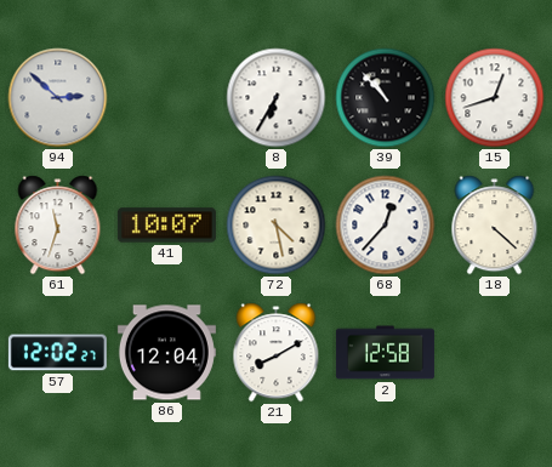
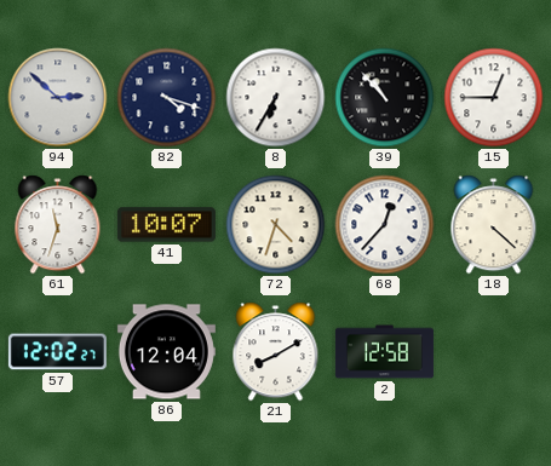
82: none -> 4:18
15: 12:42 -> 12:45
72: 4:28 -> 4:33
